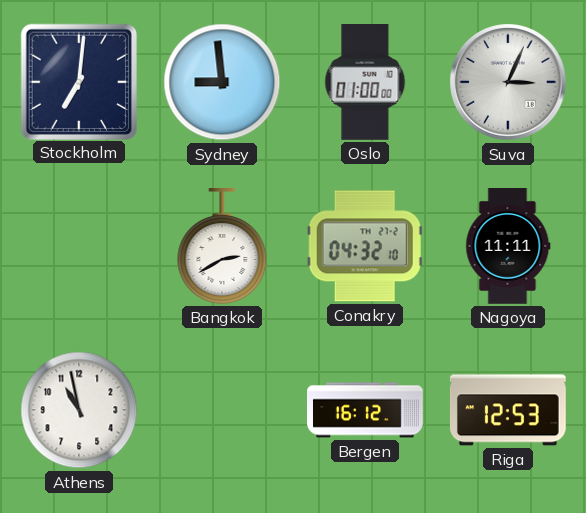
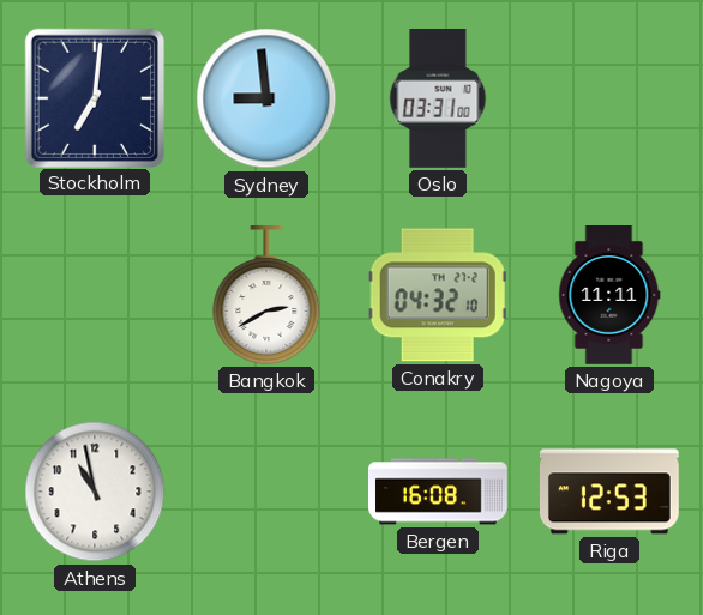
Oslo: 01:00 -> 03:31
Suva: 3:04 -> none
Bergen: 16:12 -> 16:08
